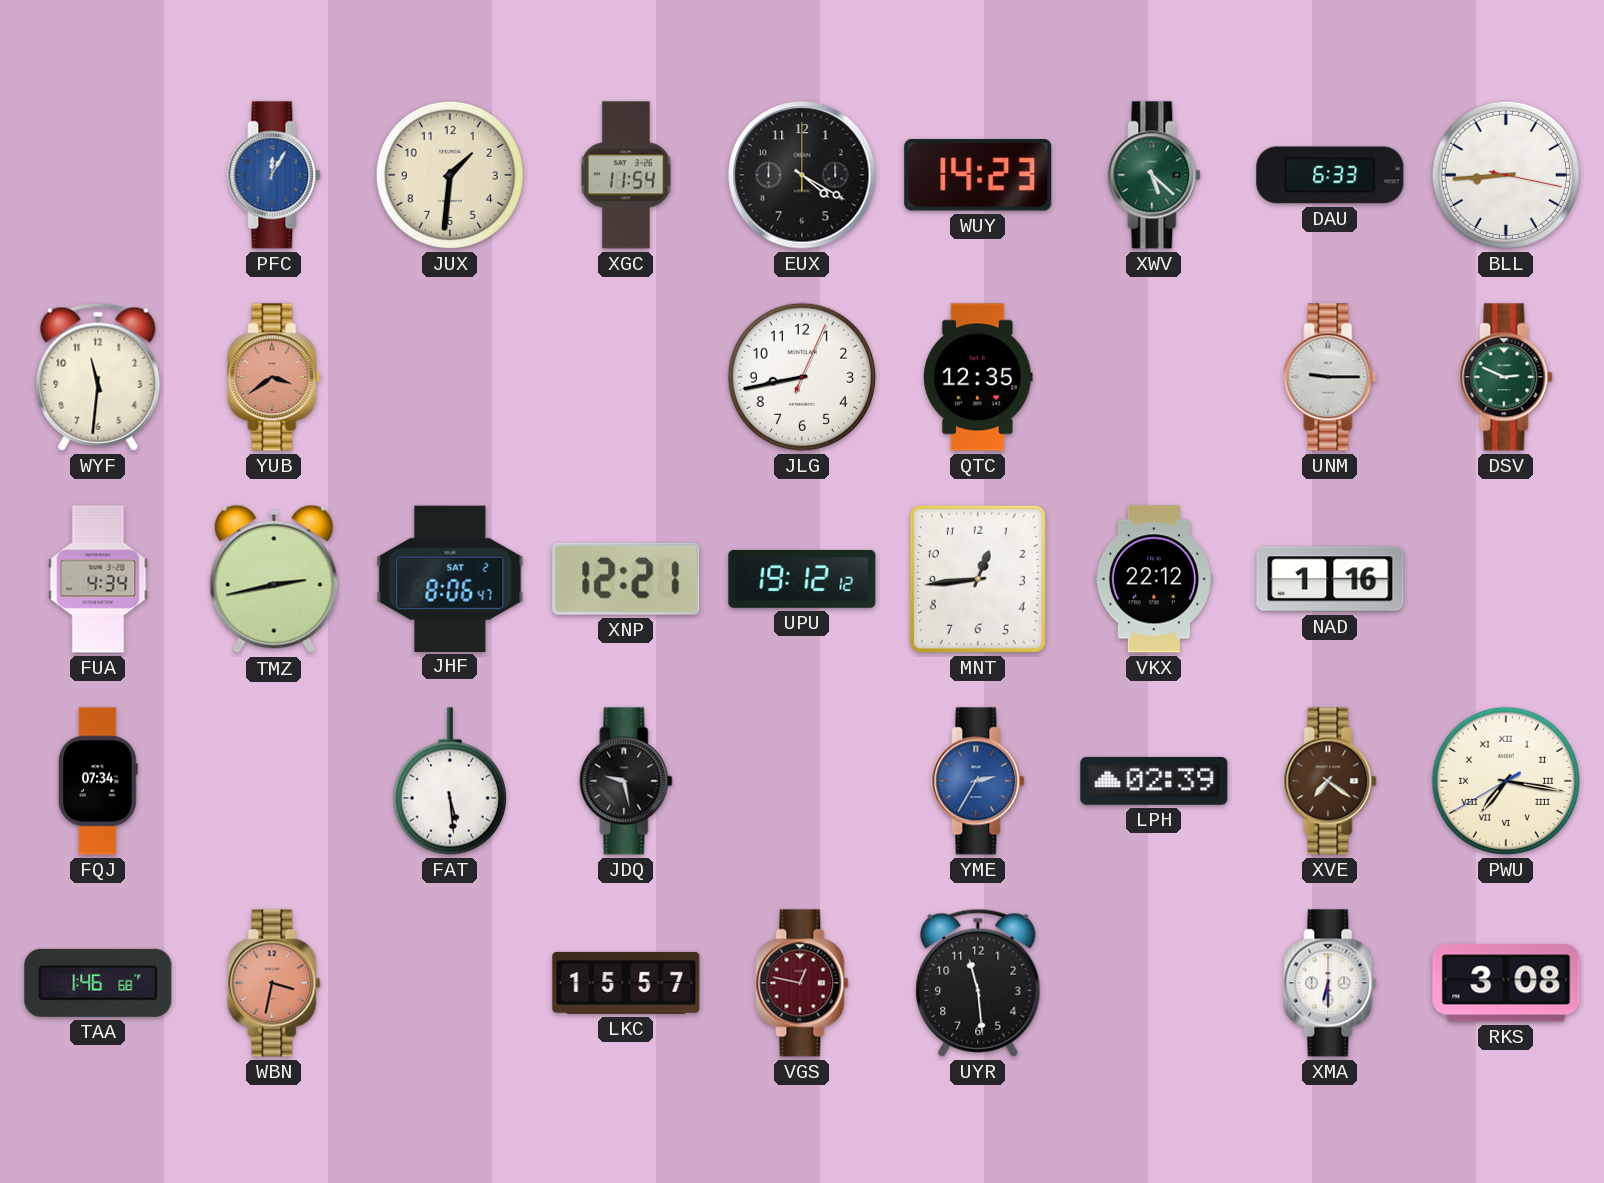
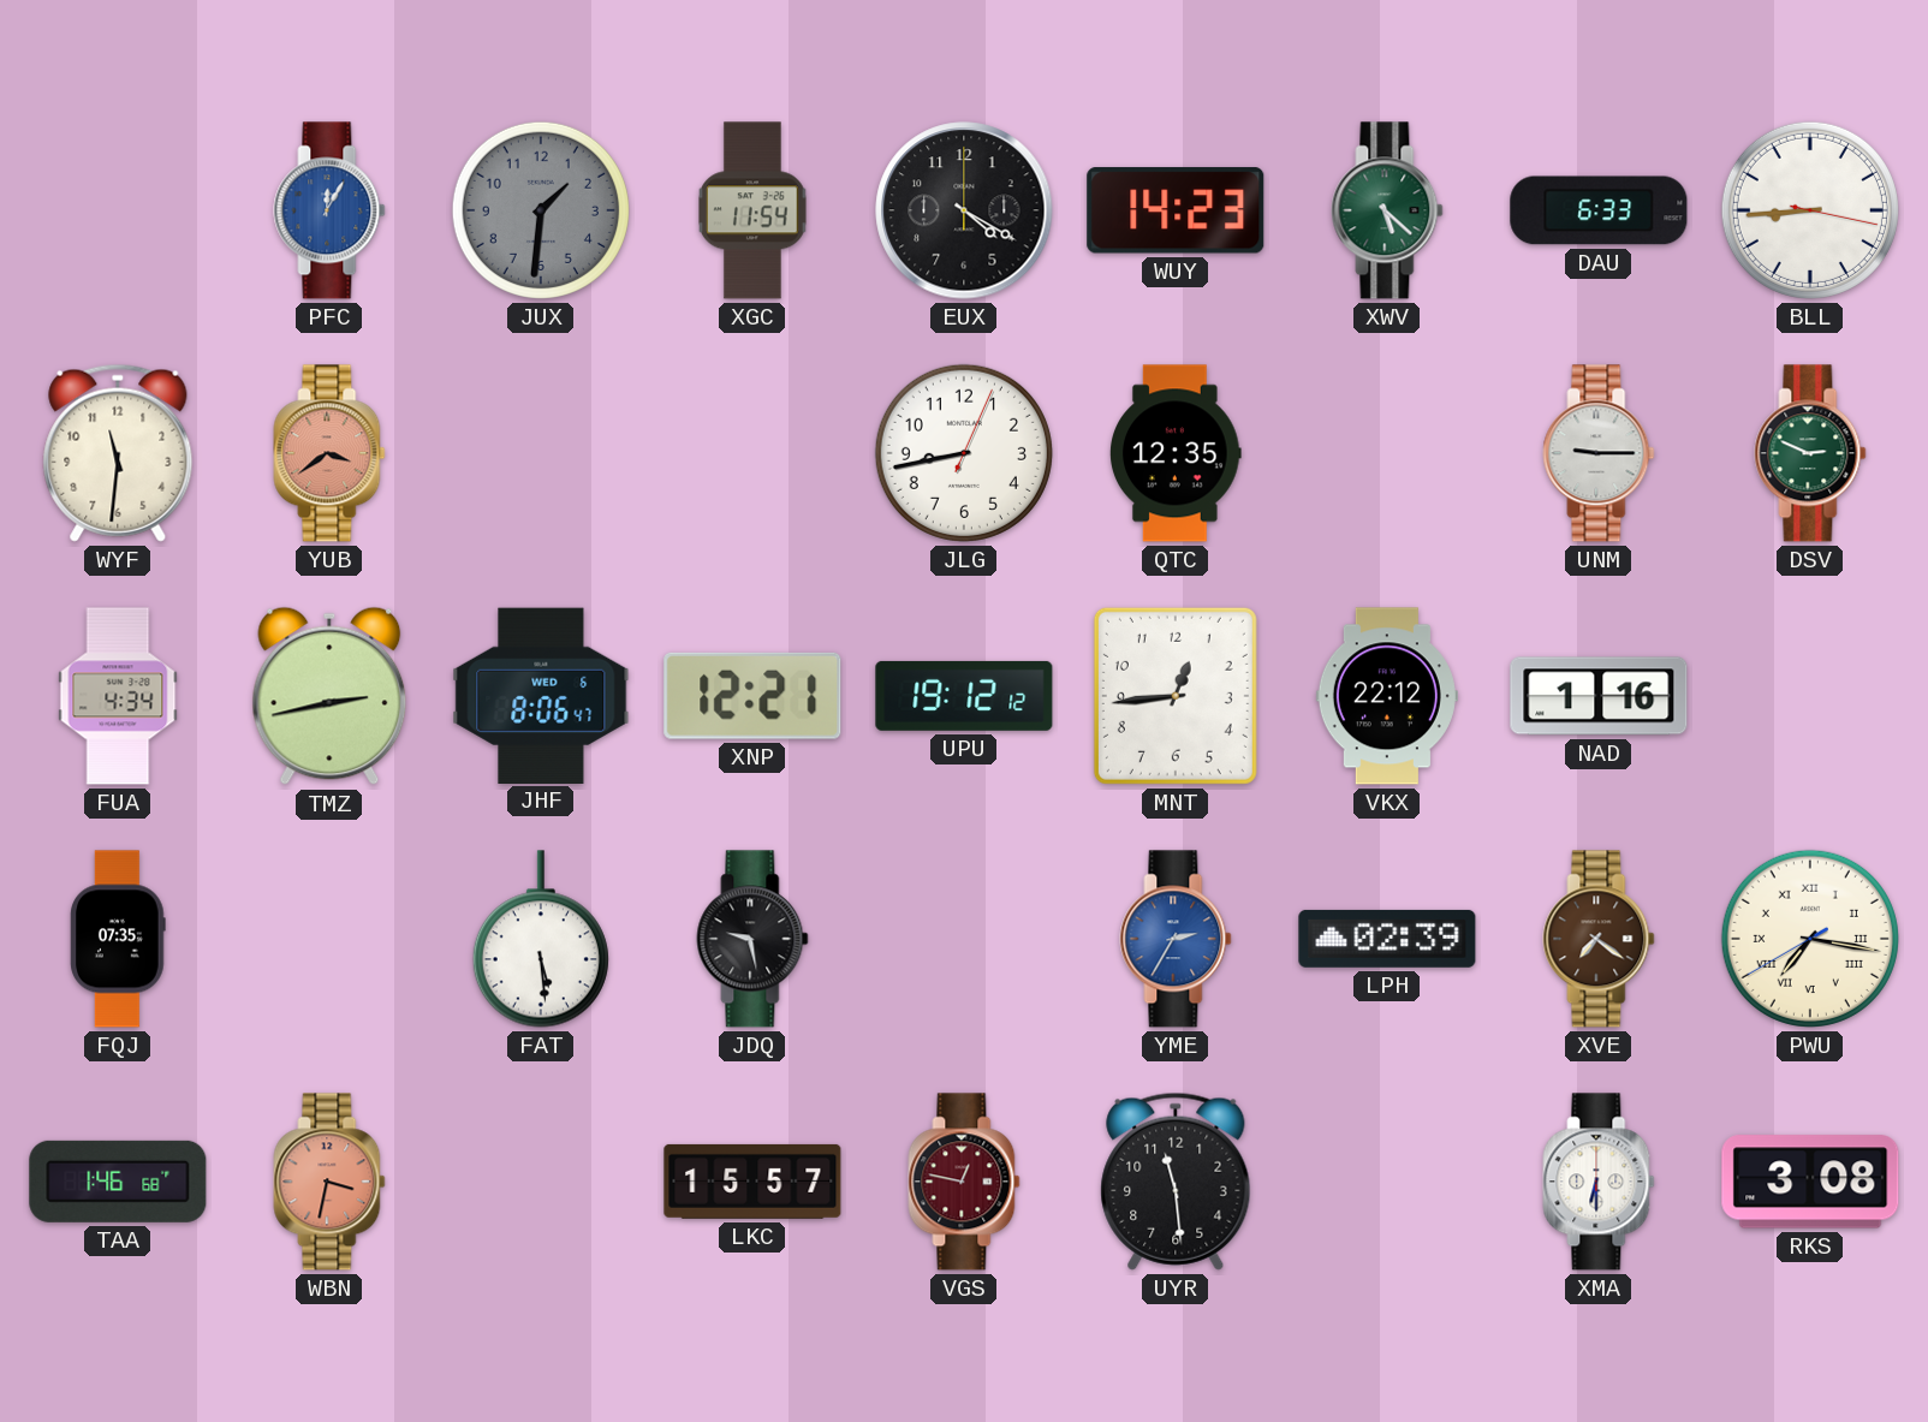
JUX dial: cream -> grey
JHF date: SAT 2 -> WED 6
FQJ: 07:34 -> 07:35
